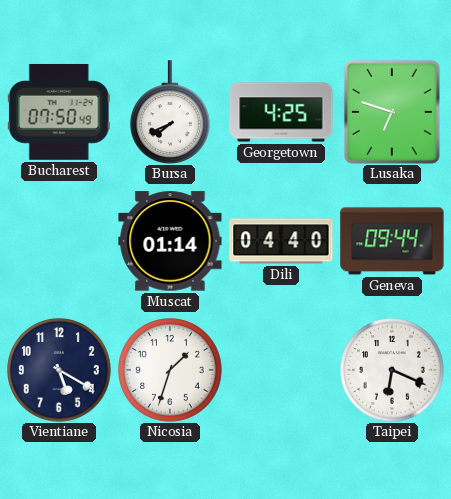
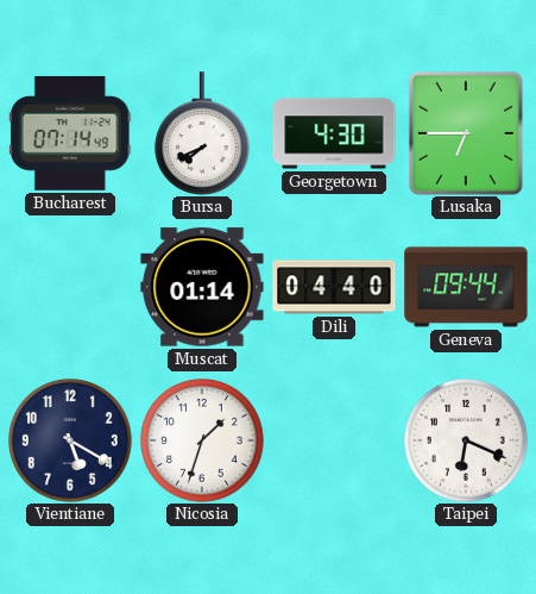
Bucharest: 07:50 -> 07:14
Georgetown: 4:25 -> 4:30
Lusaka: 6:48 -> 6:45
